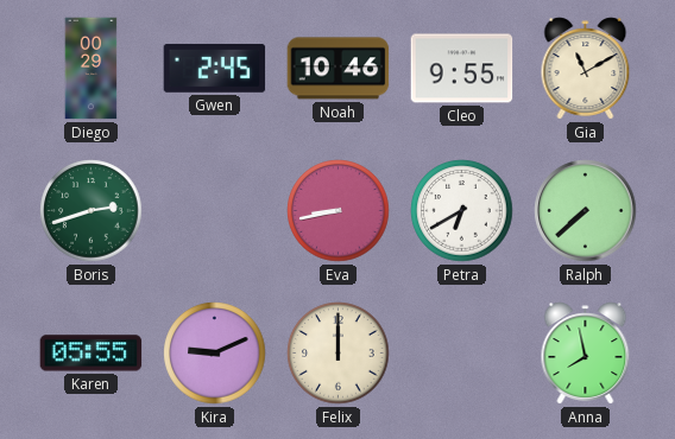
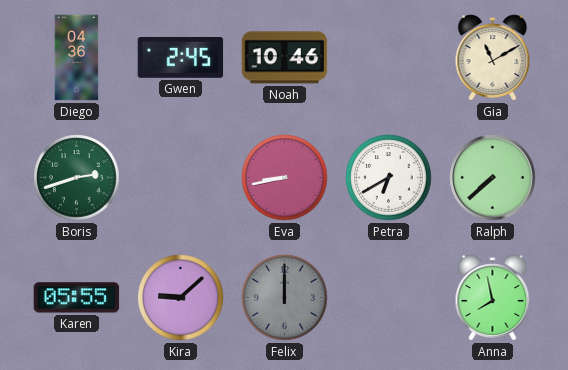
Diego: 00:29 -> 04:36
Cleo: 9:55 -> none
Kira: 9:11 -> 9:08
Felix dial: cream -> grey
